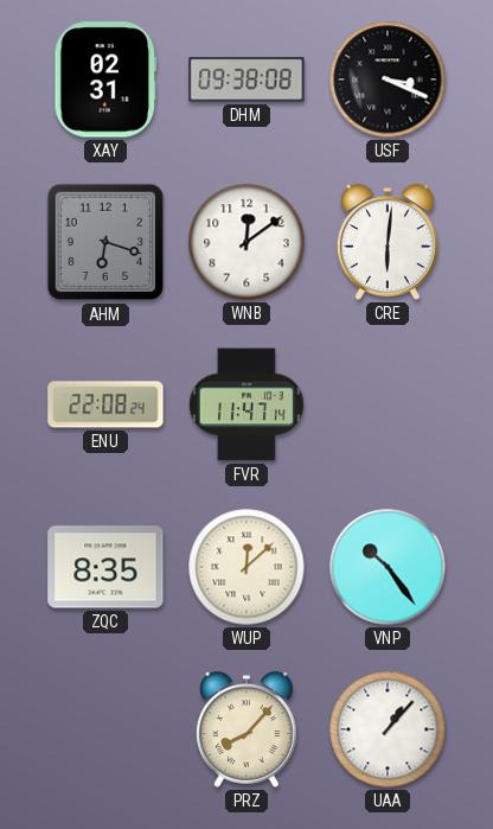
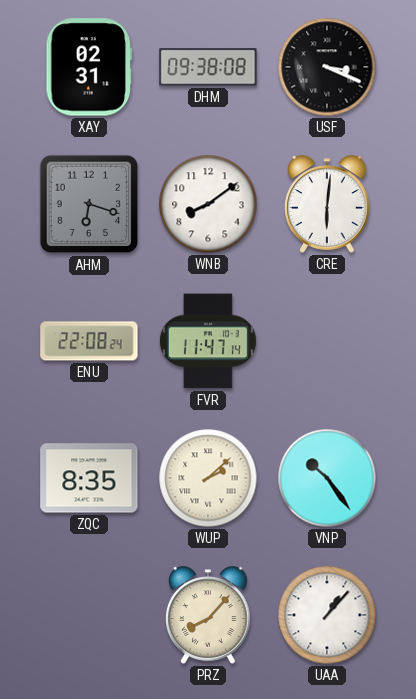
WNB: 12:09 -> 8:09
WUP: 12:08 -> 2:08
